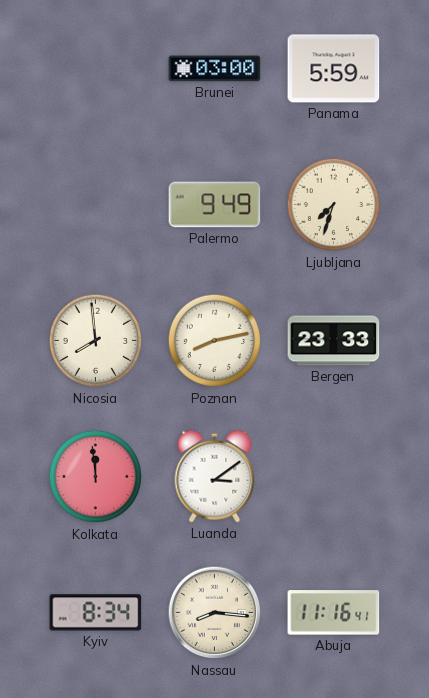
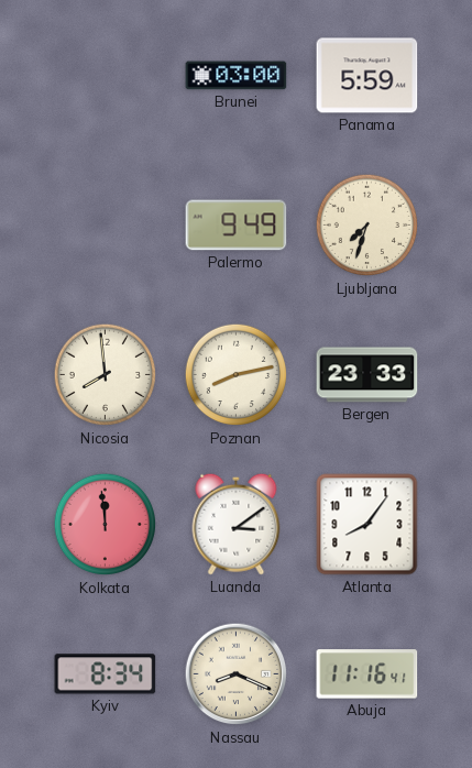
Atlanta: none -> 8:06
Nassau: 8:16 -> 8:19
